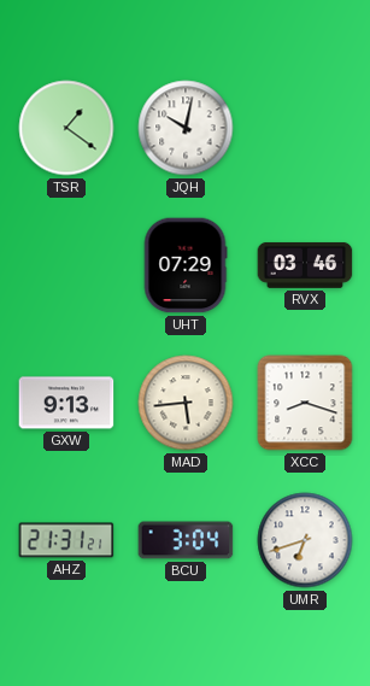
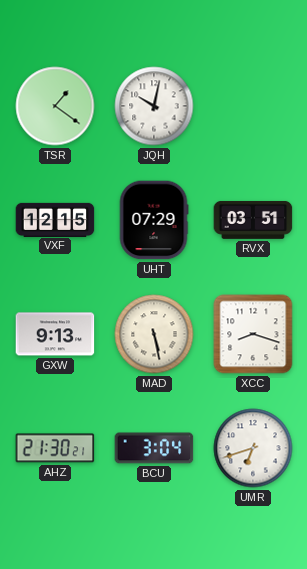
VXF: none -> 12:15
RVX: 03:46 -> 03:51
MAD: 5:44 -> 5:28
AHZ: 21:31 -> 21:30
